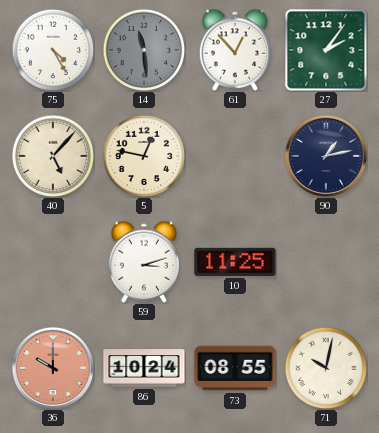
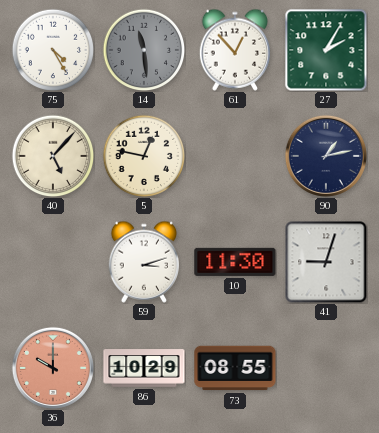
27: 2:06 -> 2:05
10: 11:25 -> 11:30
41: none -> 9:03
86: 10:24 -> 10:29
71: 10:02 -> none
